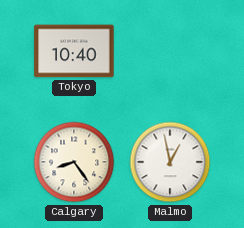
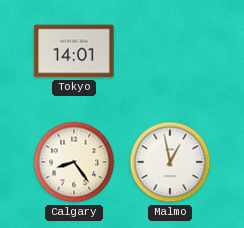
Tokyo: 10:40 -> 14:01
